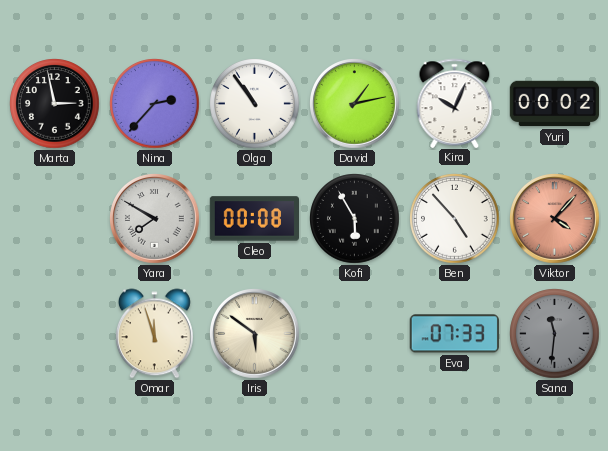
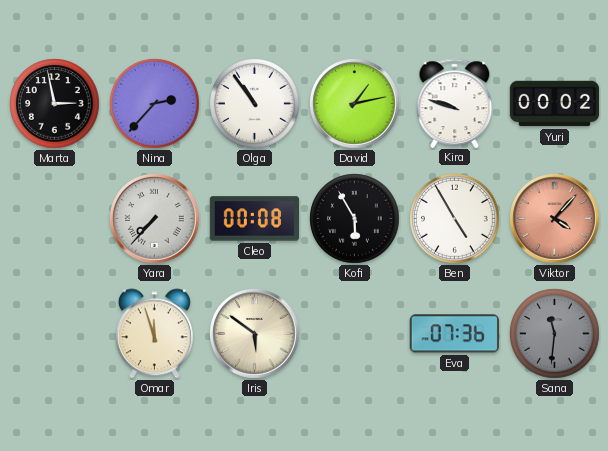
Kira: 10:04 -> 9:48
Yara: 7:50 -> 7:37
Ben: 4:53 -> 4:55
Eva: 07:33 -> 07:36
